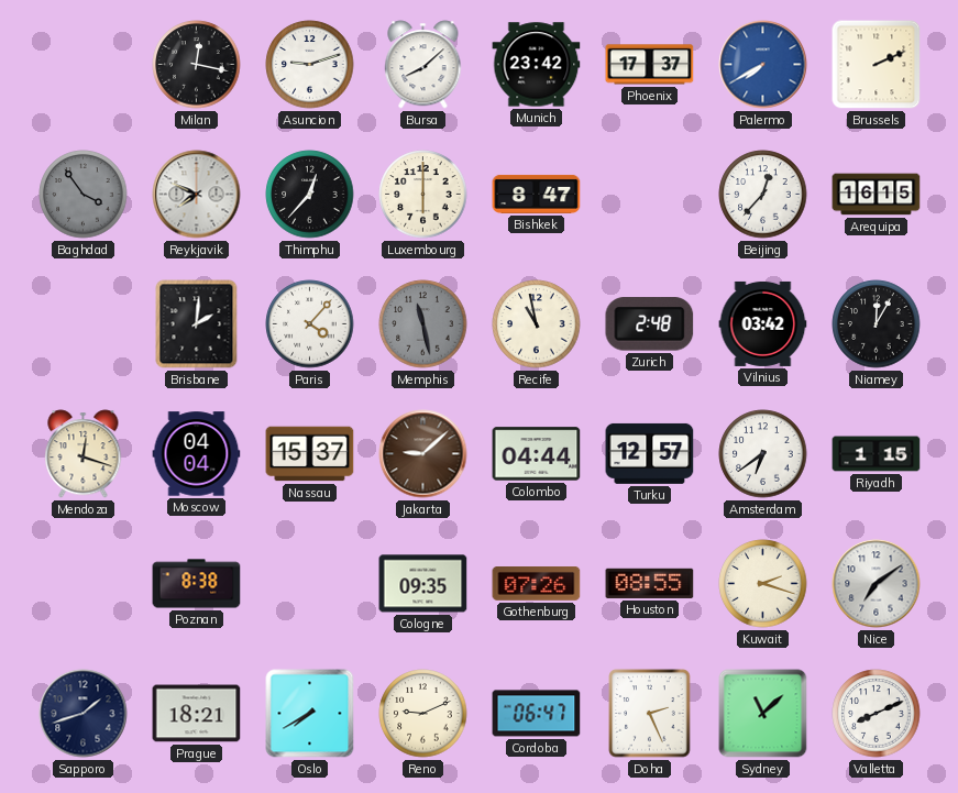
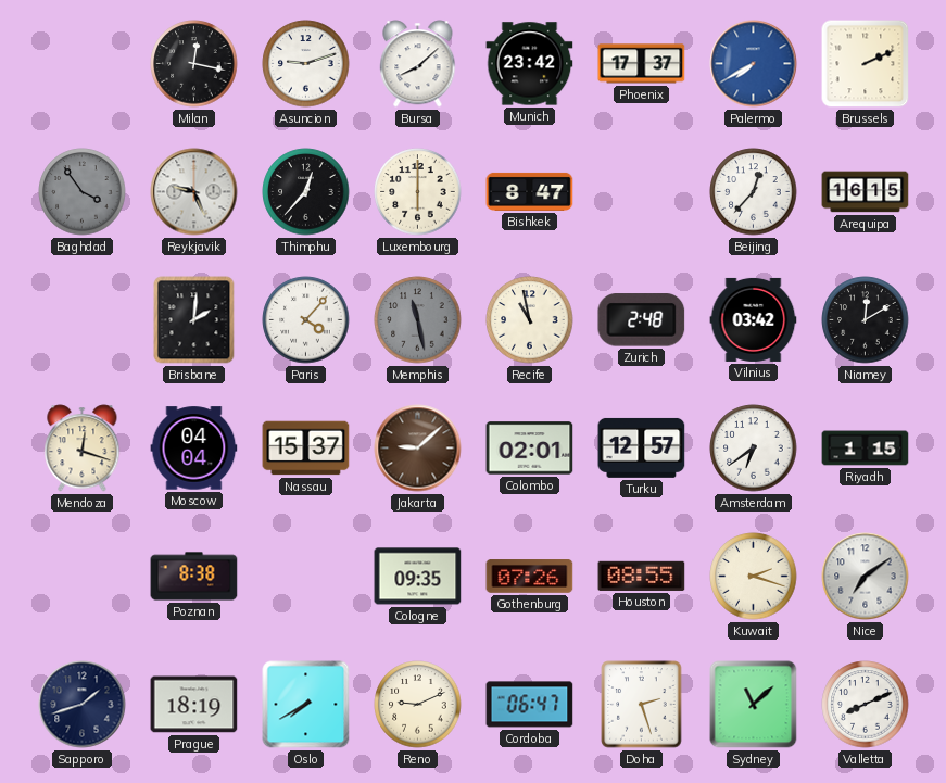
Reykjavik: 7:49 -> 9:26
Niamey: 12:05 -> 12:10
Colombo: 04:44 -> 02:01
Prague: 18:21 -> 18:19
Doha: 2:26 -> 2:27
